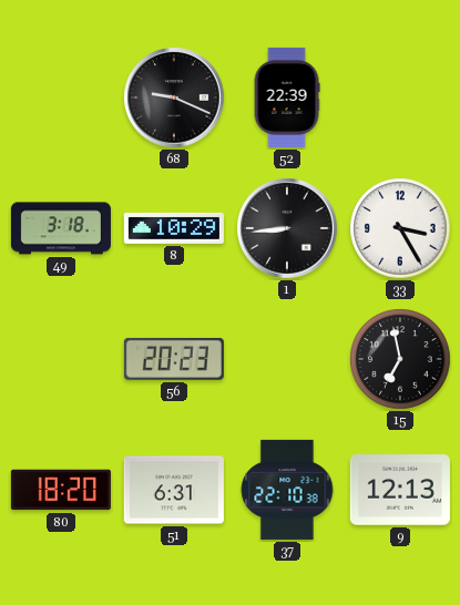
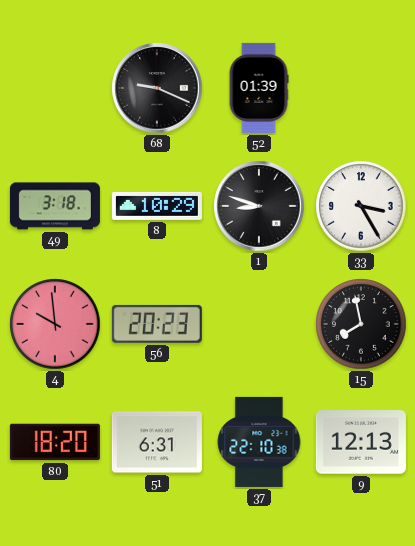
52: 22:39 -> 01:39
1: 8:44 -> 8:48
4: none -> 9:59
15: 6:58 -> 7:58
